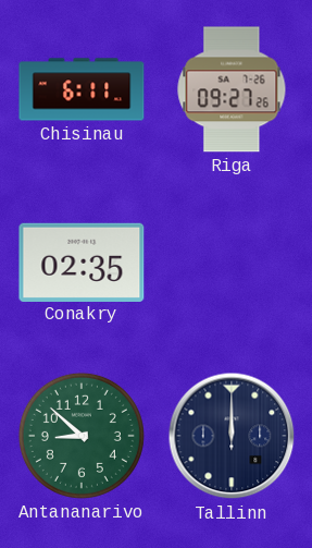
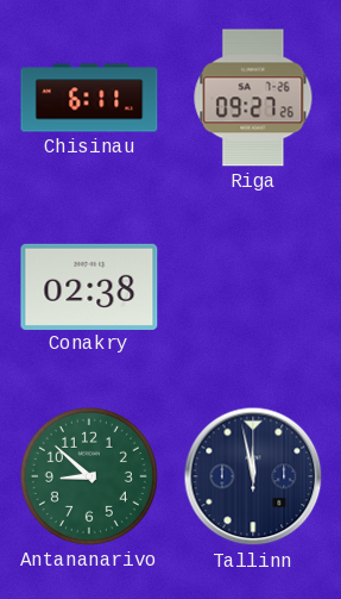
Conakry: 02:35 -> 02:38
Tallinn: 12:00 -> 11:58
